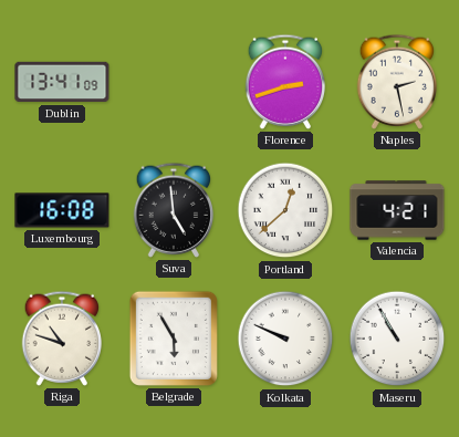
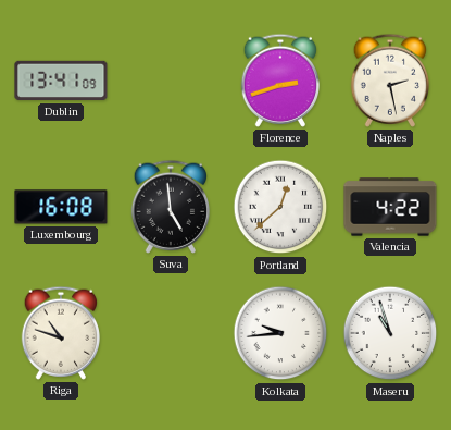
Valencia: 4:21 -> 4:22
Belgrade: 5:55 -> none
Kolkata: 9:49 -> 9:44
Maseru: 10:55 -> 10:57
